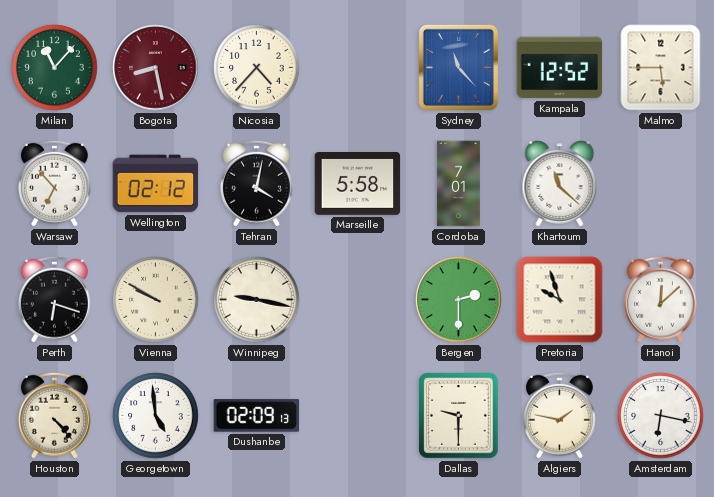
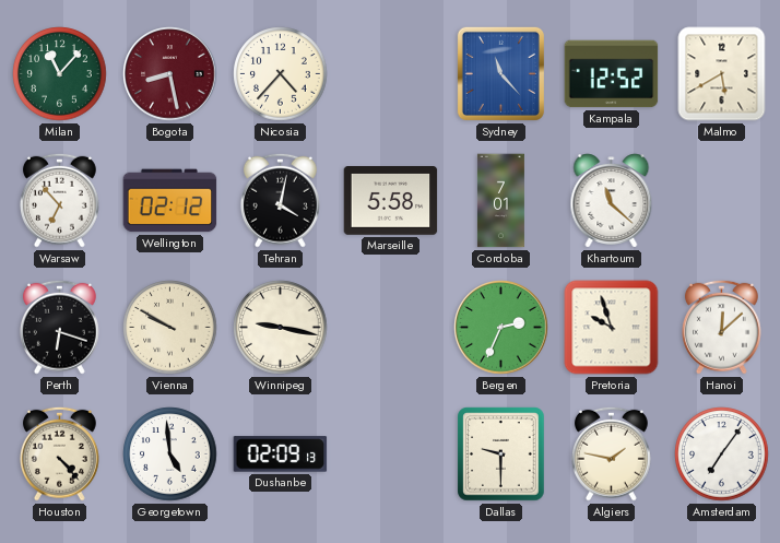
Malmo: 5:45 -> 5:40
Bergen: 2:30 -> 2:34
Amsterdam: 6:17 -> 7:06
